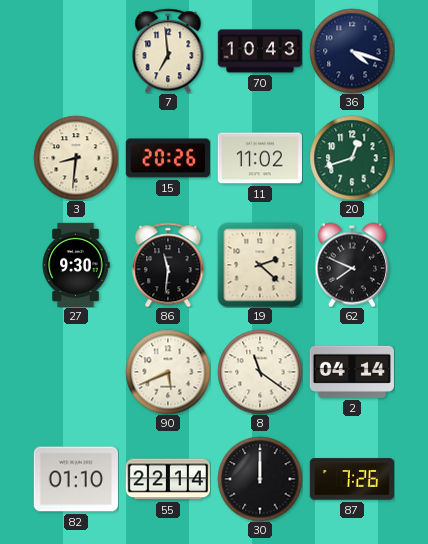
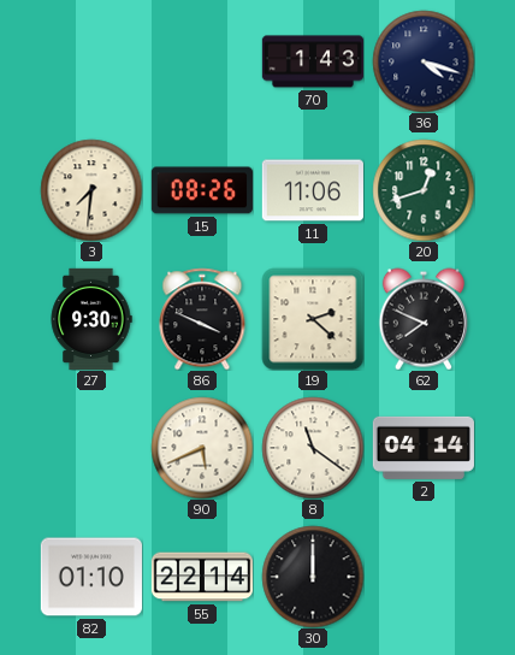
7: 6:59 -> none
70: 10:43 -> 1:43
3: 8:31 -> 7:31
15: 20:26 -> 08:26
11: 11:02 -> 11:06
86: 11:31 -> 3:49
87: 7:26 -> none
